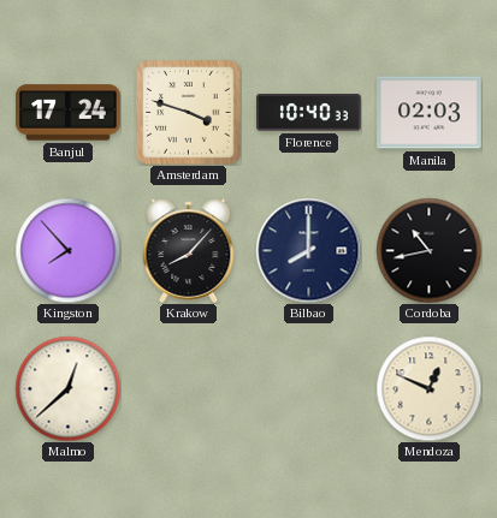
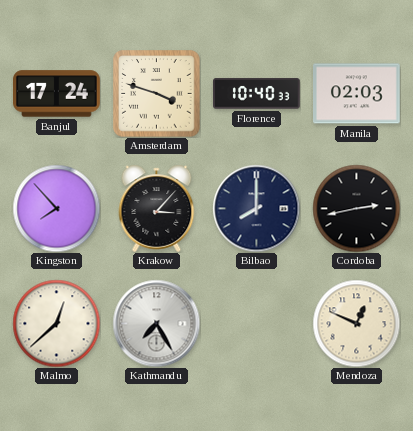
Krakow: 8:07 -> 3:07
Cordoba: 10:43 -> 2:43
Kathmandu: none -> 7:25
